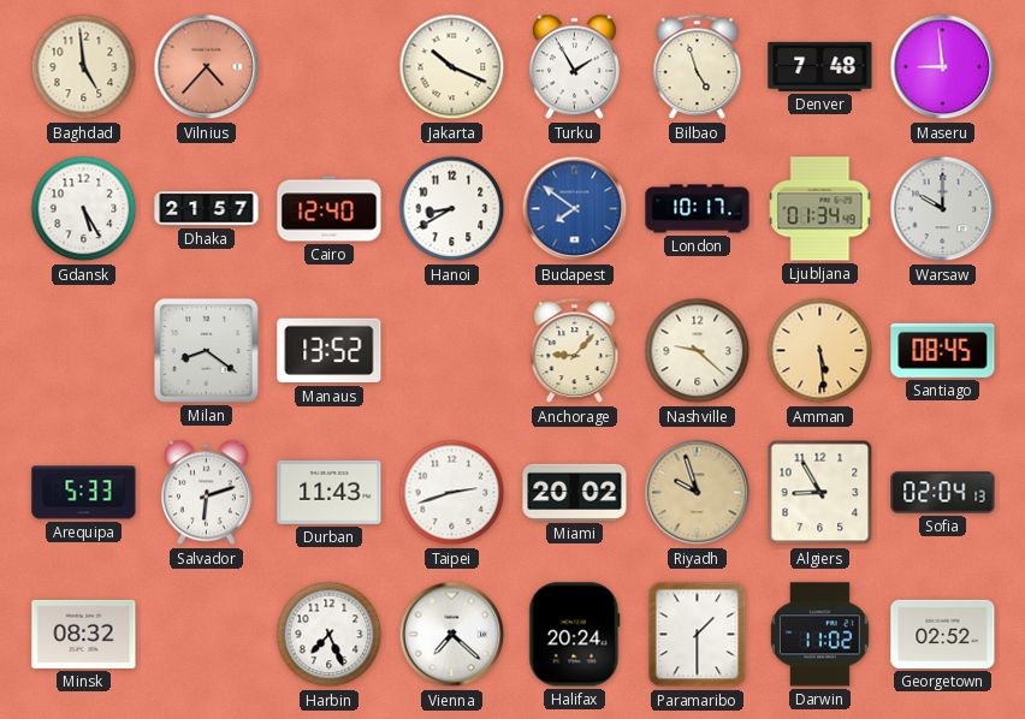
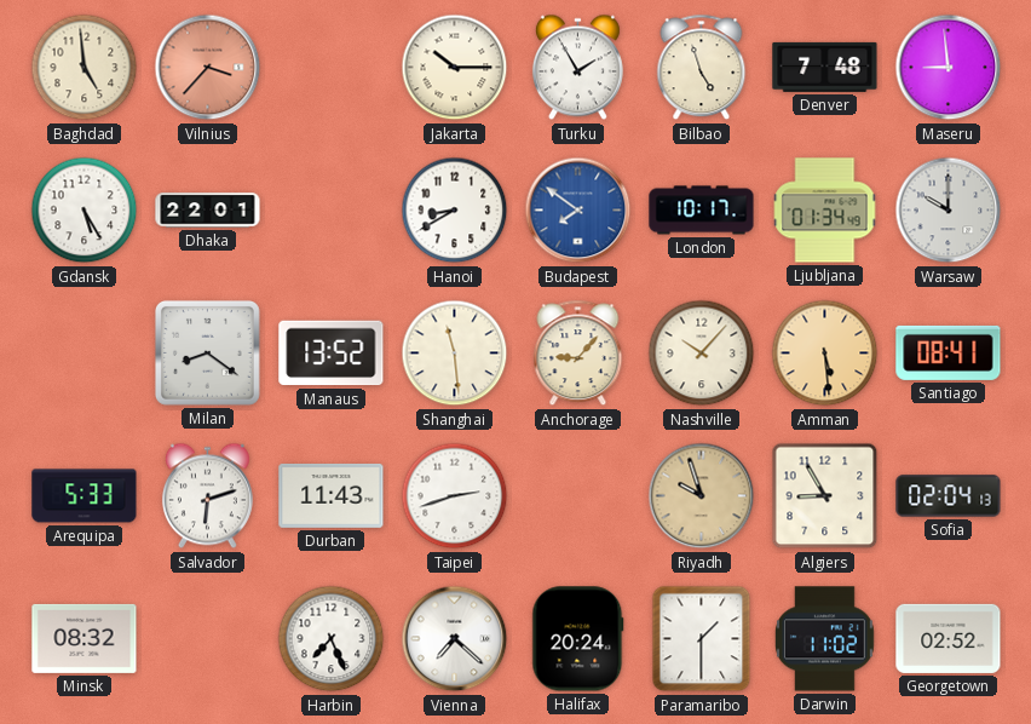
Vilnius: 4:37 -> 3:37
Jakarta: 10:19 -> 10:15
Dhaka: 21:57 -> 22:01
Cairo: 12:40 -> none
Shanghai: none -> 11:29
Nashville: 9:22 -> 10:07
Santiago: 08:45 -> 08:41
Miami: 20:02 -> none
